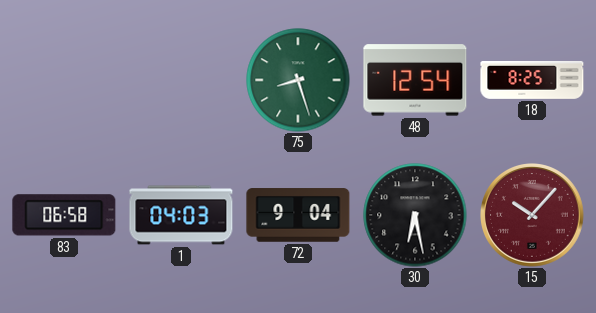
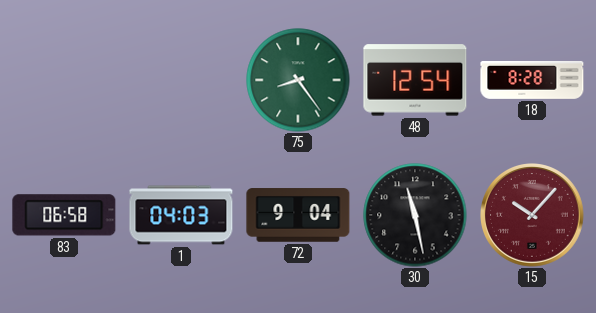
75: 8:27 -> 8:24
18: 8:25 -> 8:28
30: 6:28 -> 11:28
